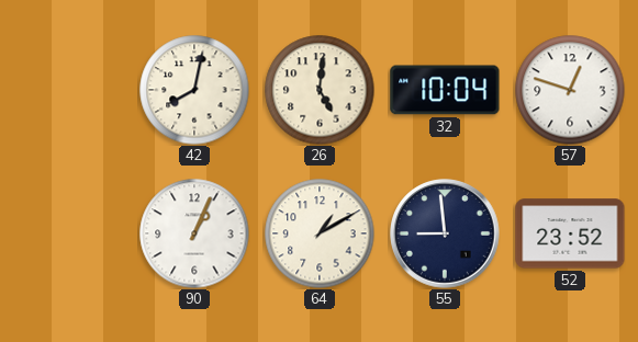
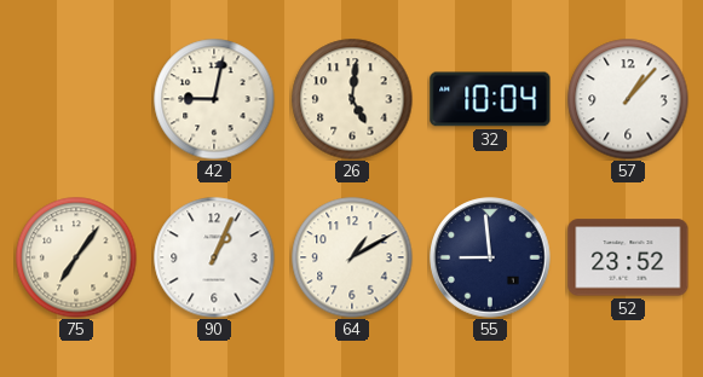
42: 8:02 -> 9:02
57: 12:48 -> 1:07
75: none -> 7:06
